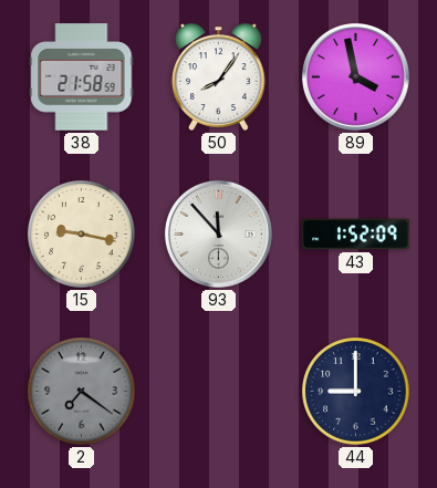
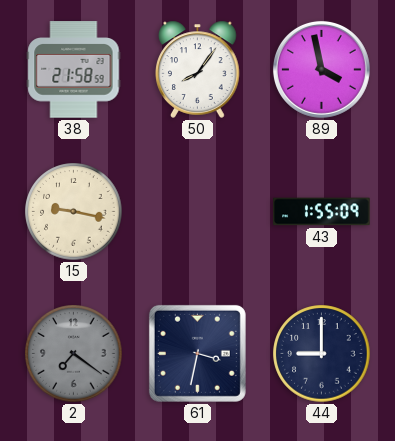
93: 11:53 -> none
43: 1:52 -> 1:55
61: none -> 3:32
